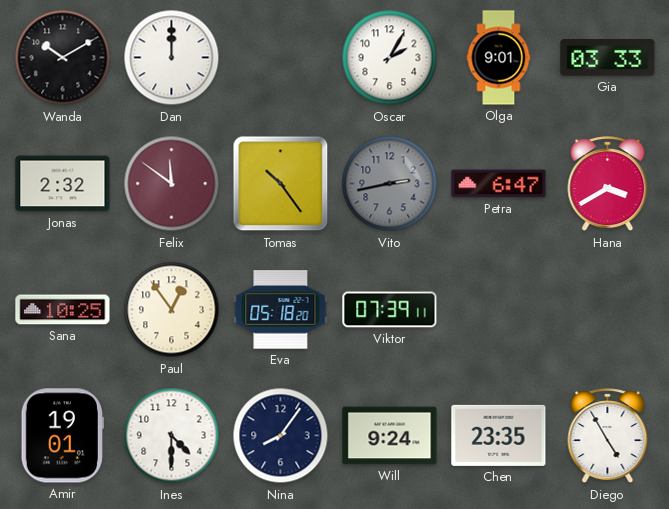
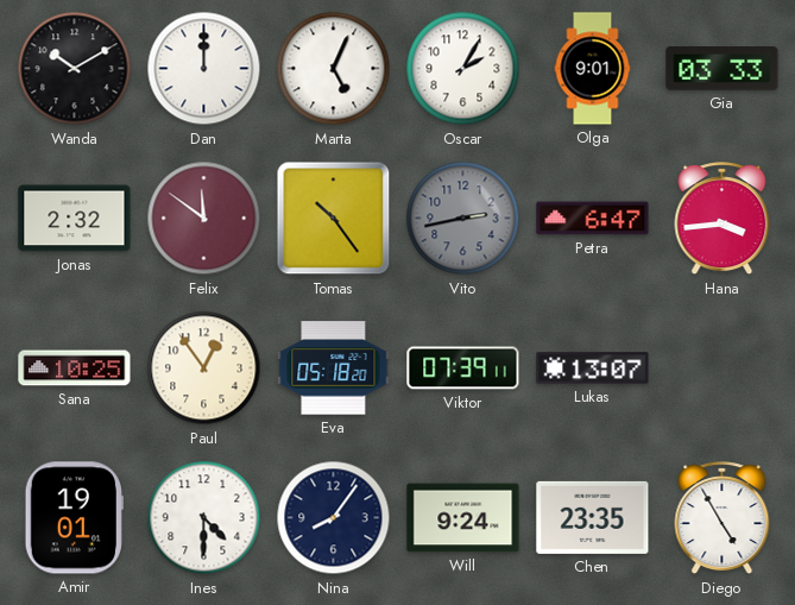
Marta: none -> 5:04
Hana: 3:40 -> 3:44
Lukas: none -> 13:07
